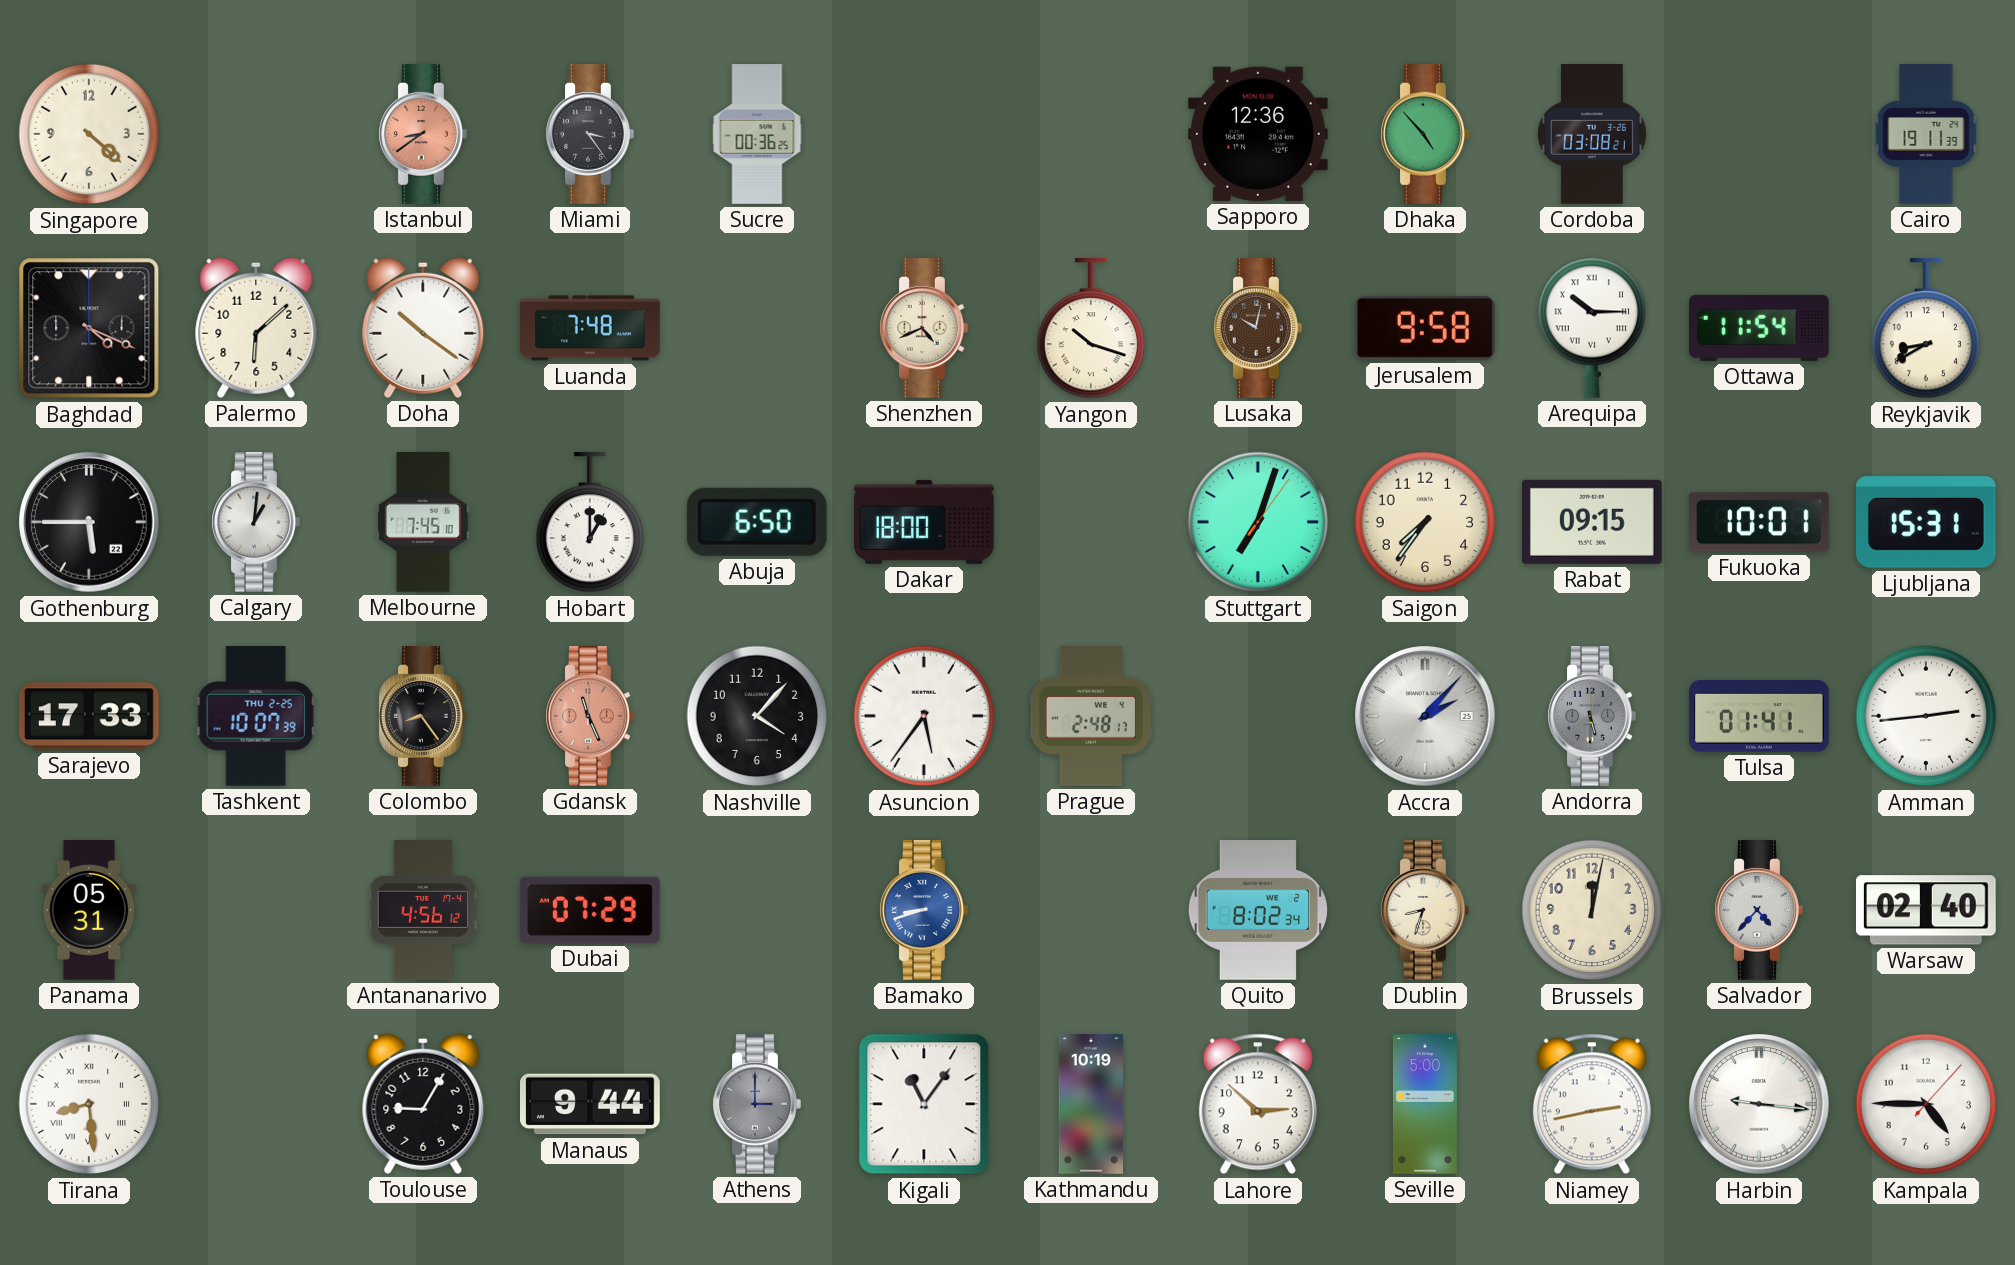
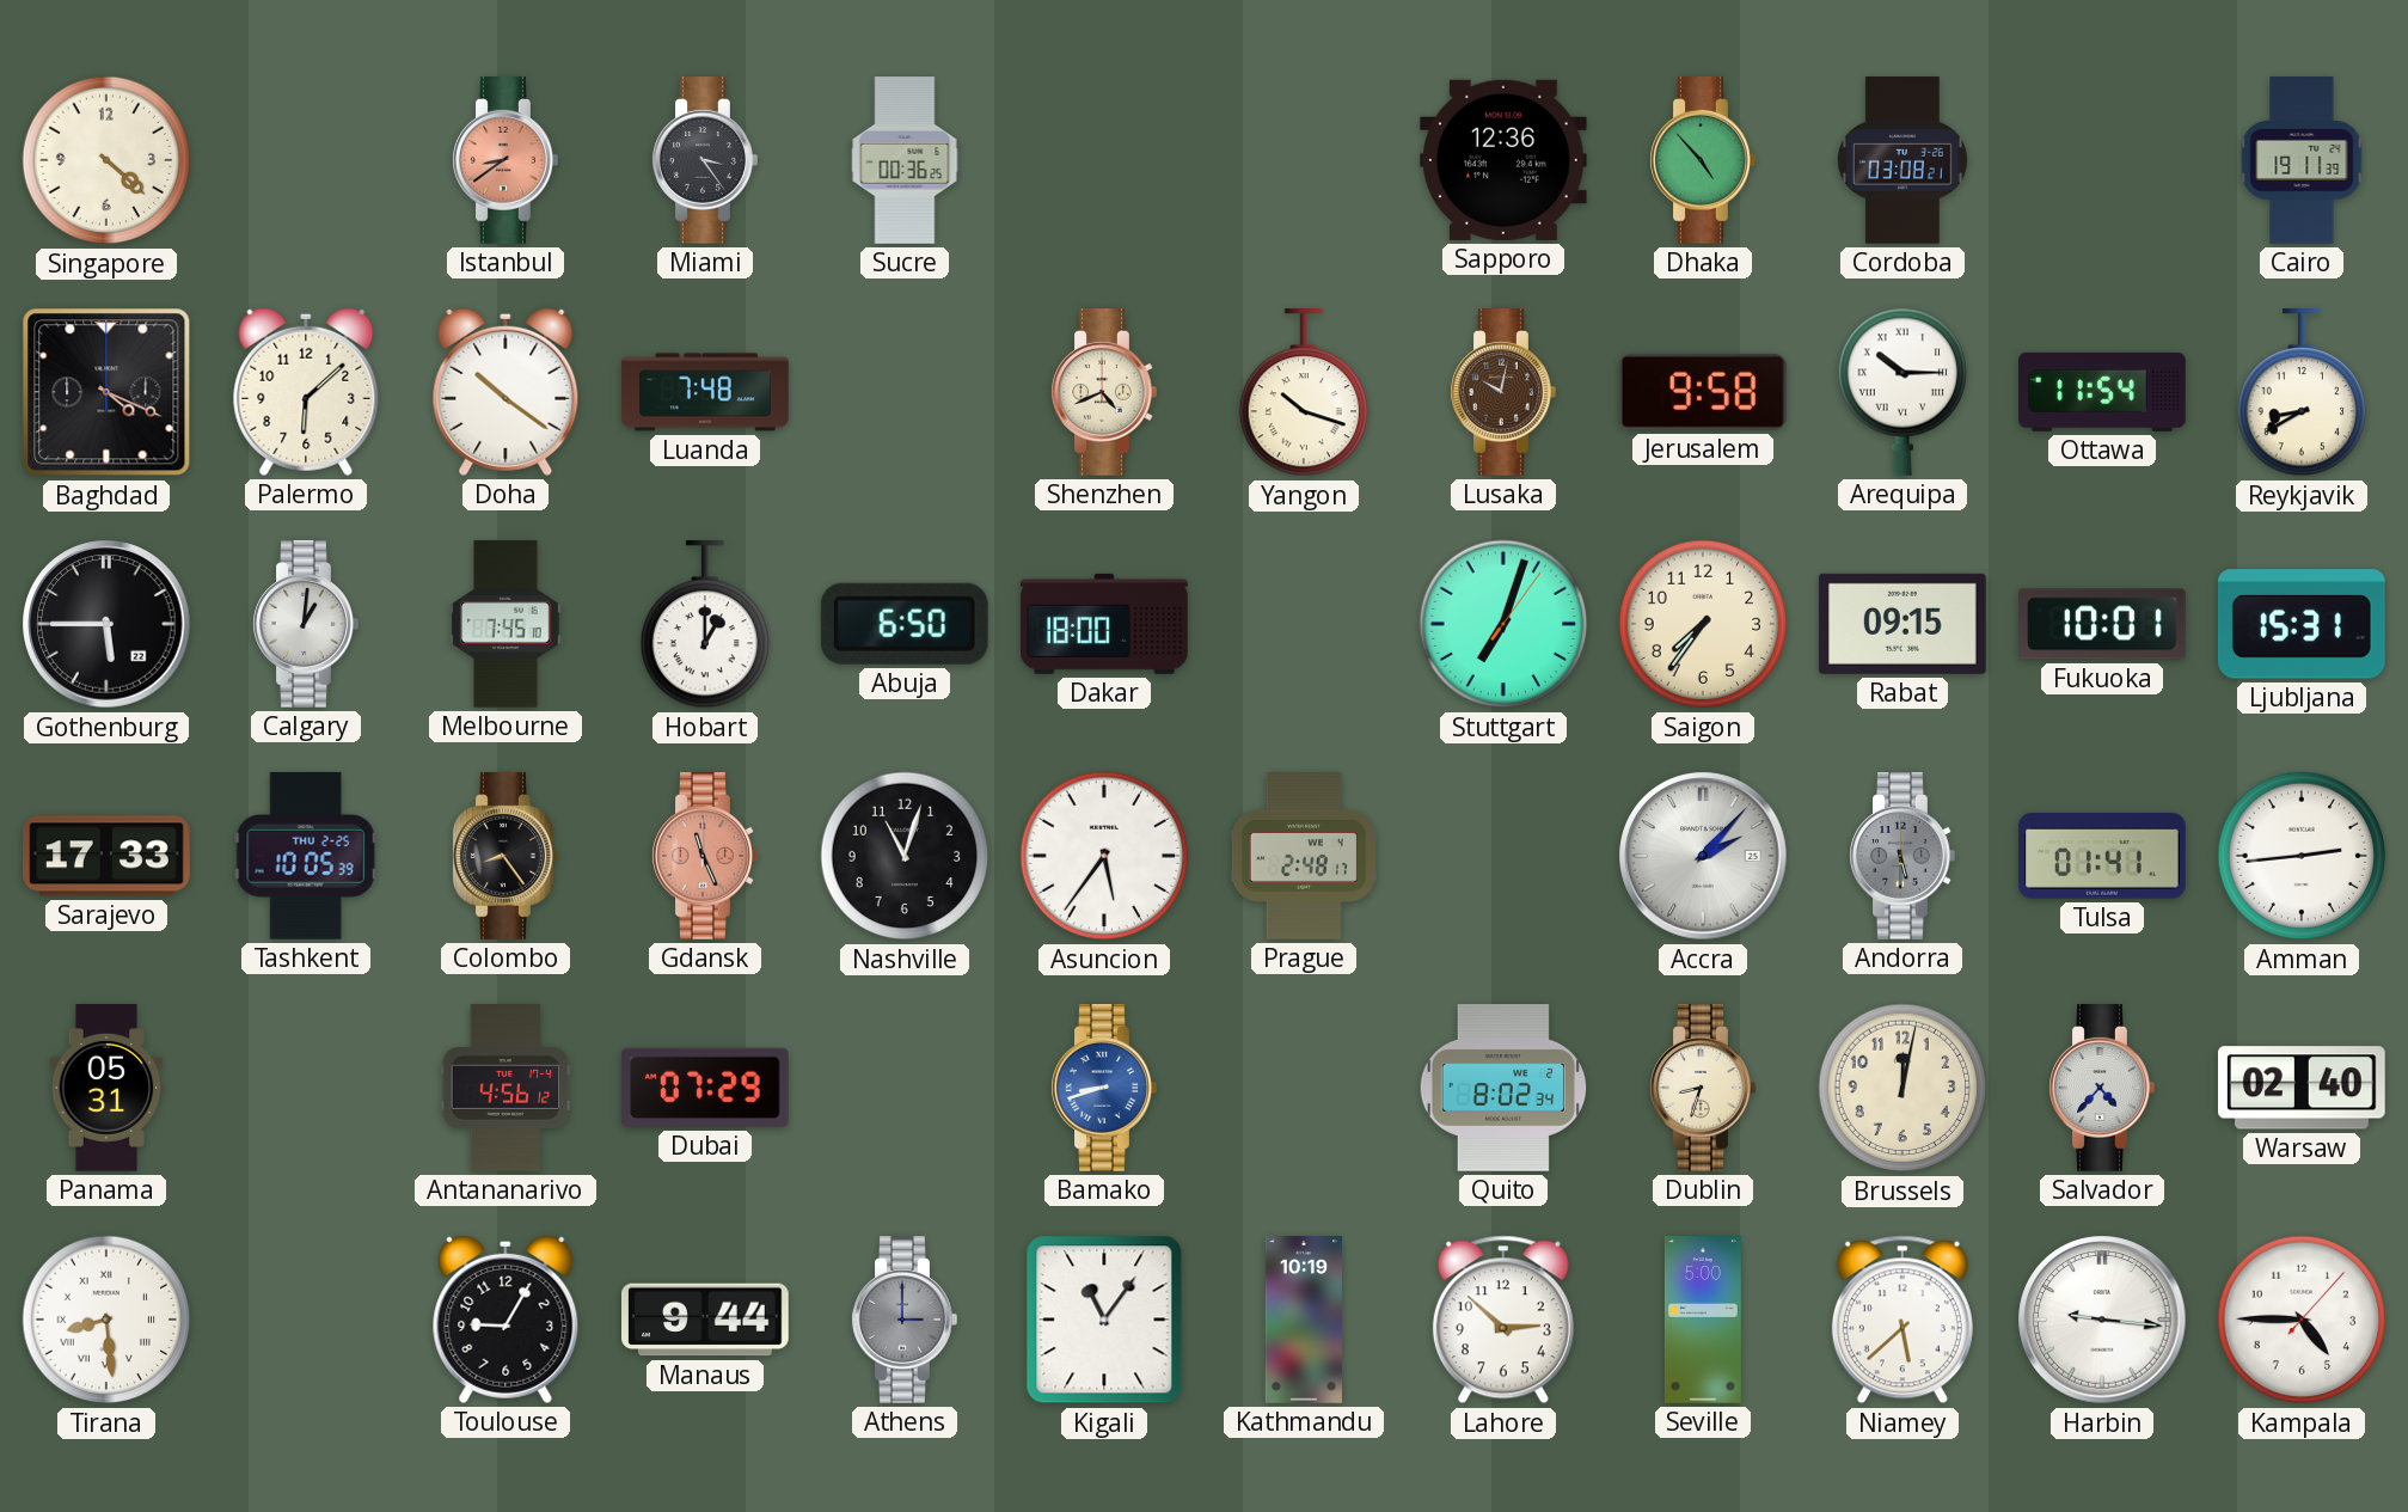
Tashkent: 10:07 -> 10:05
Nashville: 4:07 -> 11:03
Niamey: 2:43 -> 5:38
